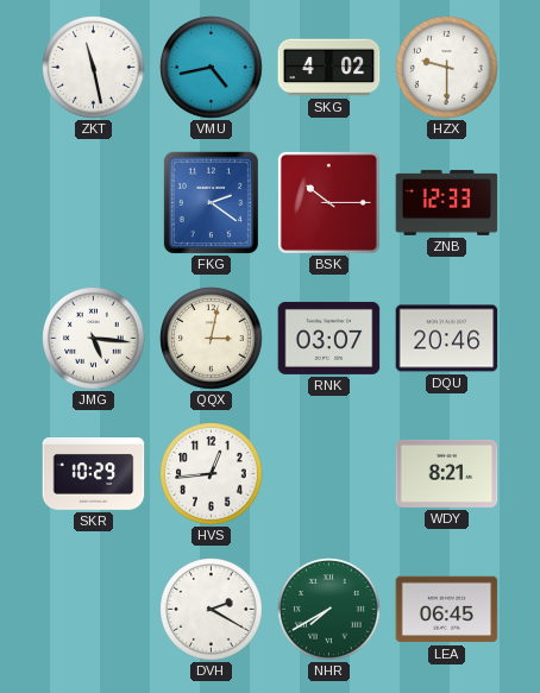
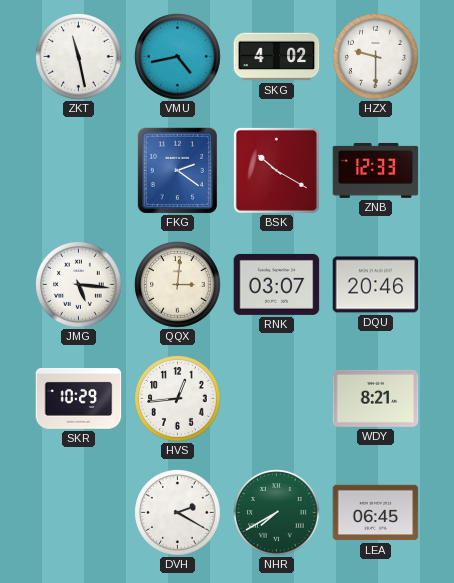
BSK: 10:15 -> 10:20
QQX: 3:02 -> 3:01
